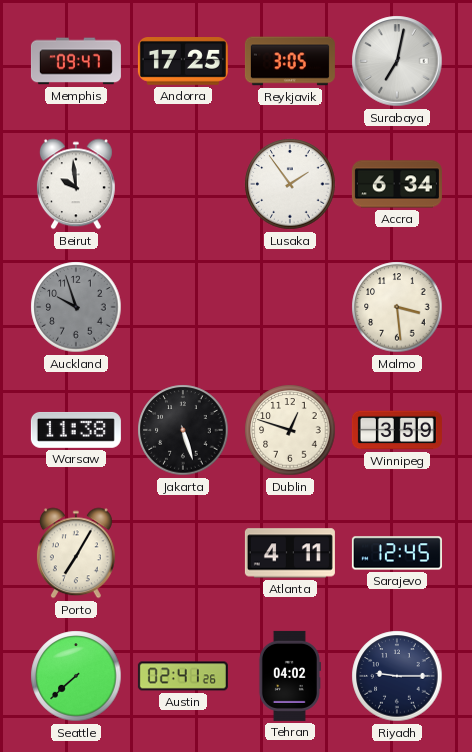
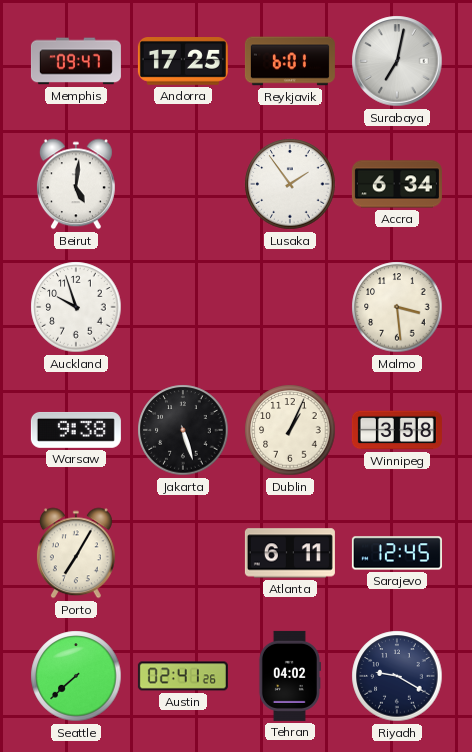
Reykjavik: 3:05 -> 6:01
Beirut: 9:59 -> 5:01
Auckland dial: grey -> white
Warsaw: 11:38 -> 9:38
Dublin: 12:48 -> 1:04
Winnipeg: 3:59 -> 3:58
Atlanta: 4:11 -> 6:11
Riyadh: 9:15 -> 9:20
